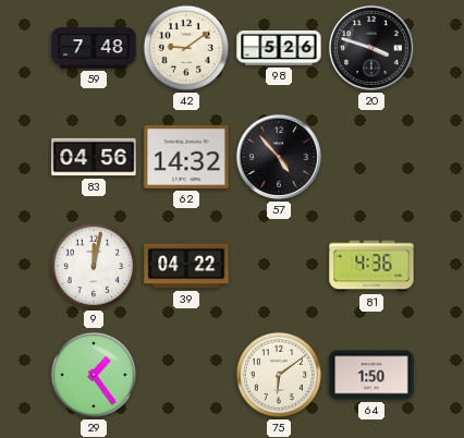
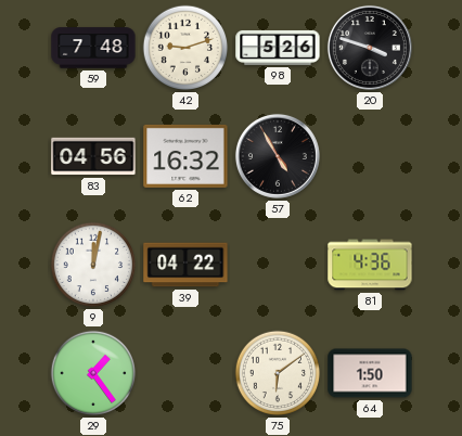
42: 9:09 -> 9:12
62: 14:32 -> 16:32
57: 4:53 -> 4:55
